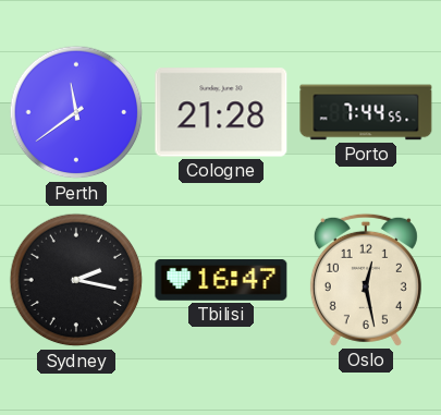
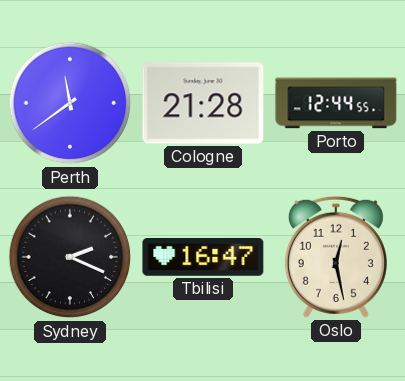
Porto: 7:44 -> 12:44
Sydney: 2:17 -> 2:19
